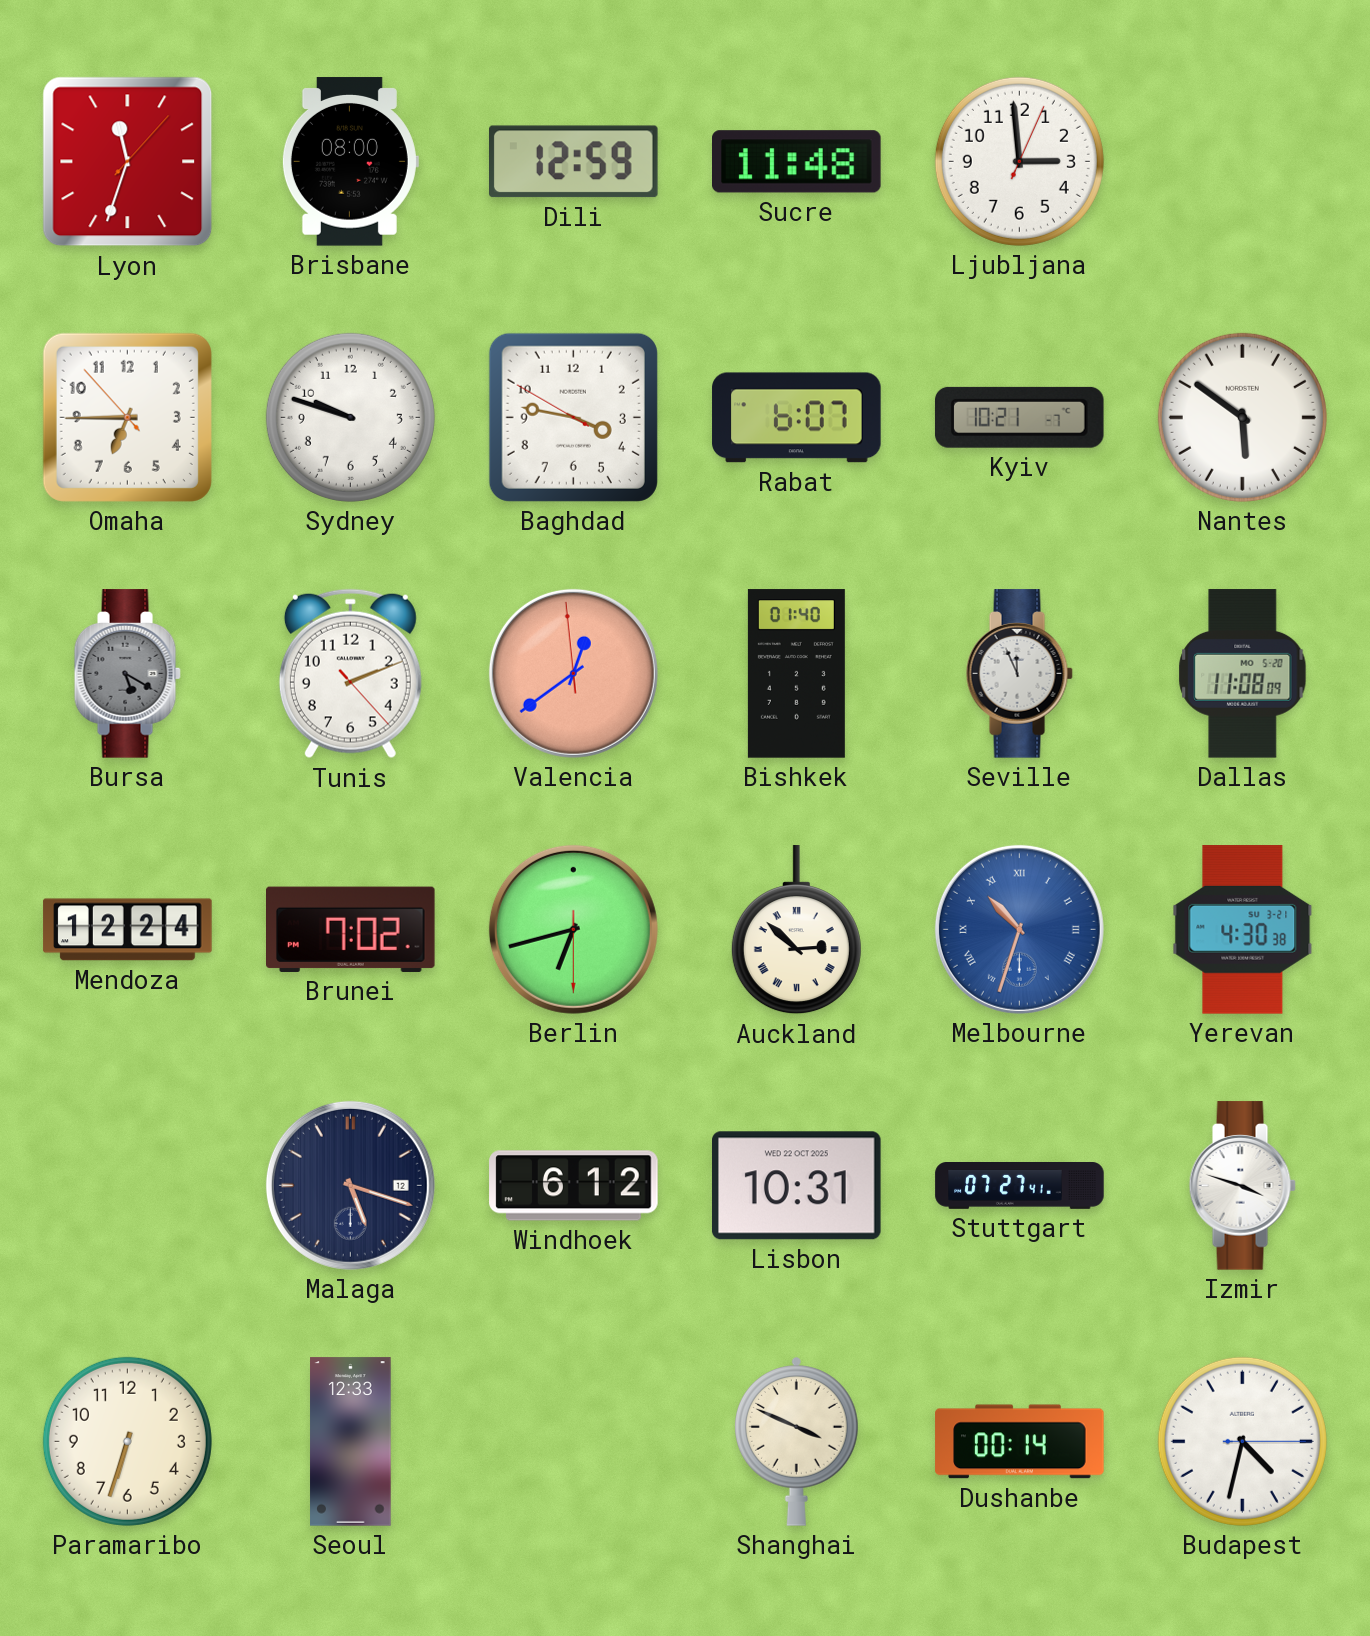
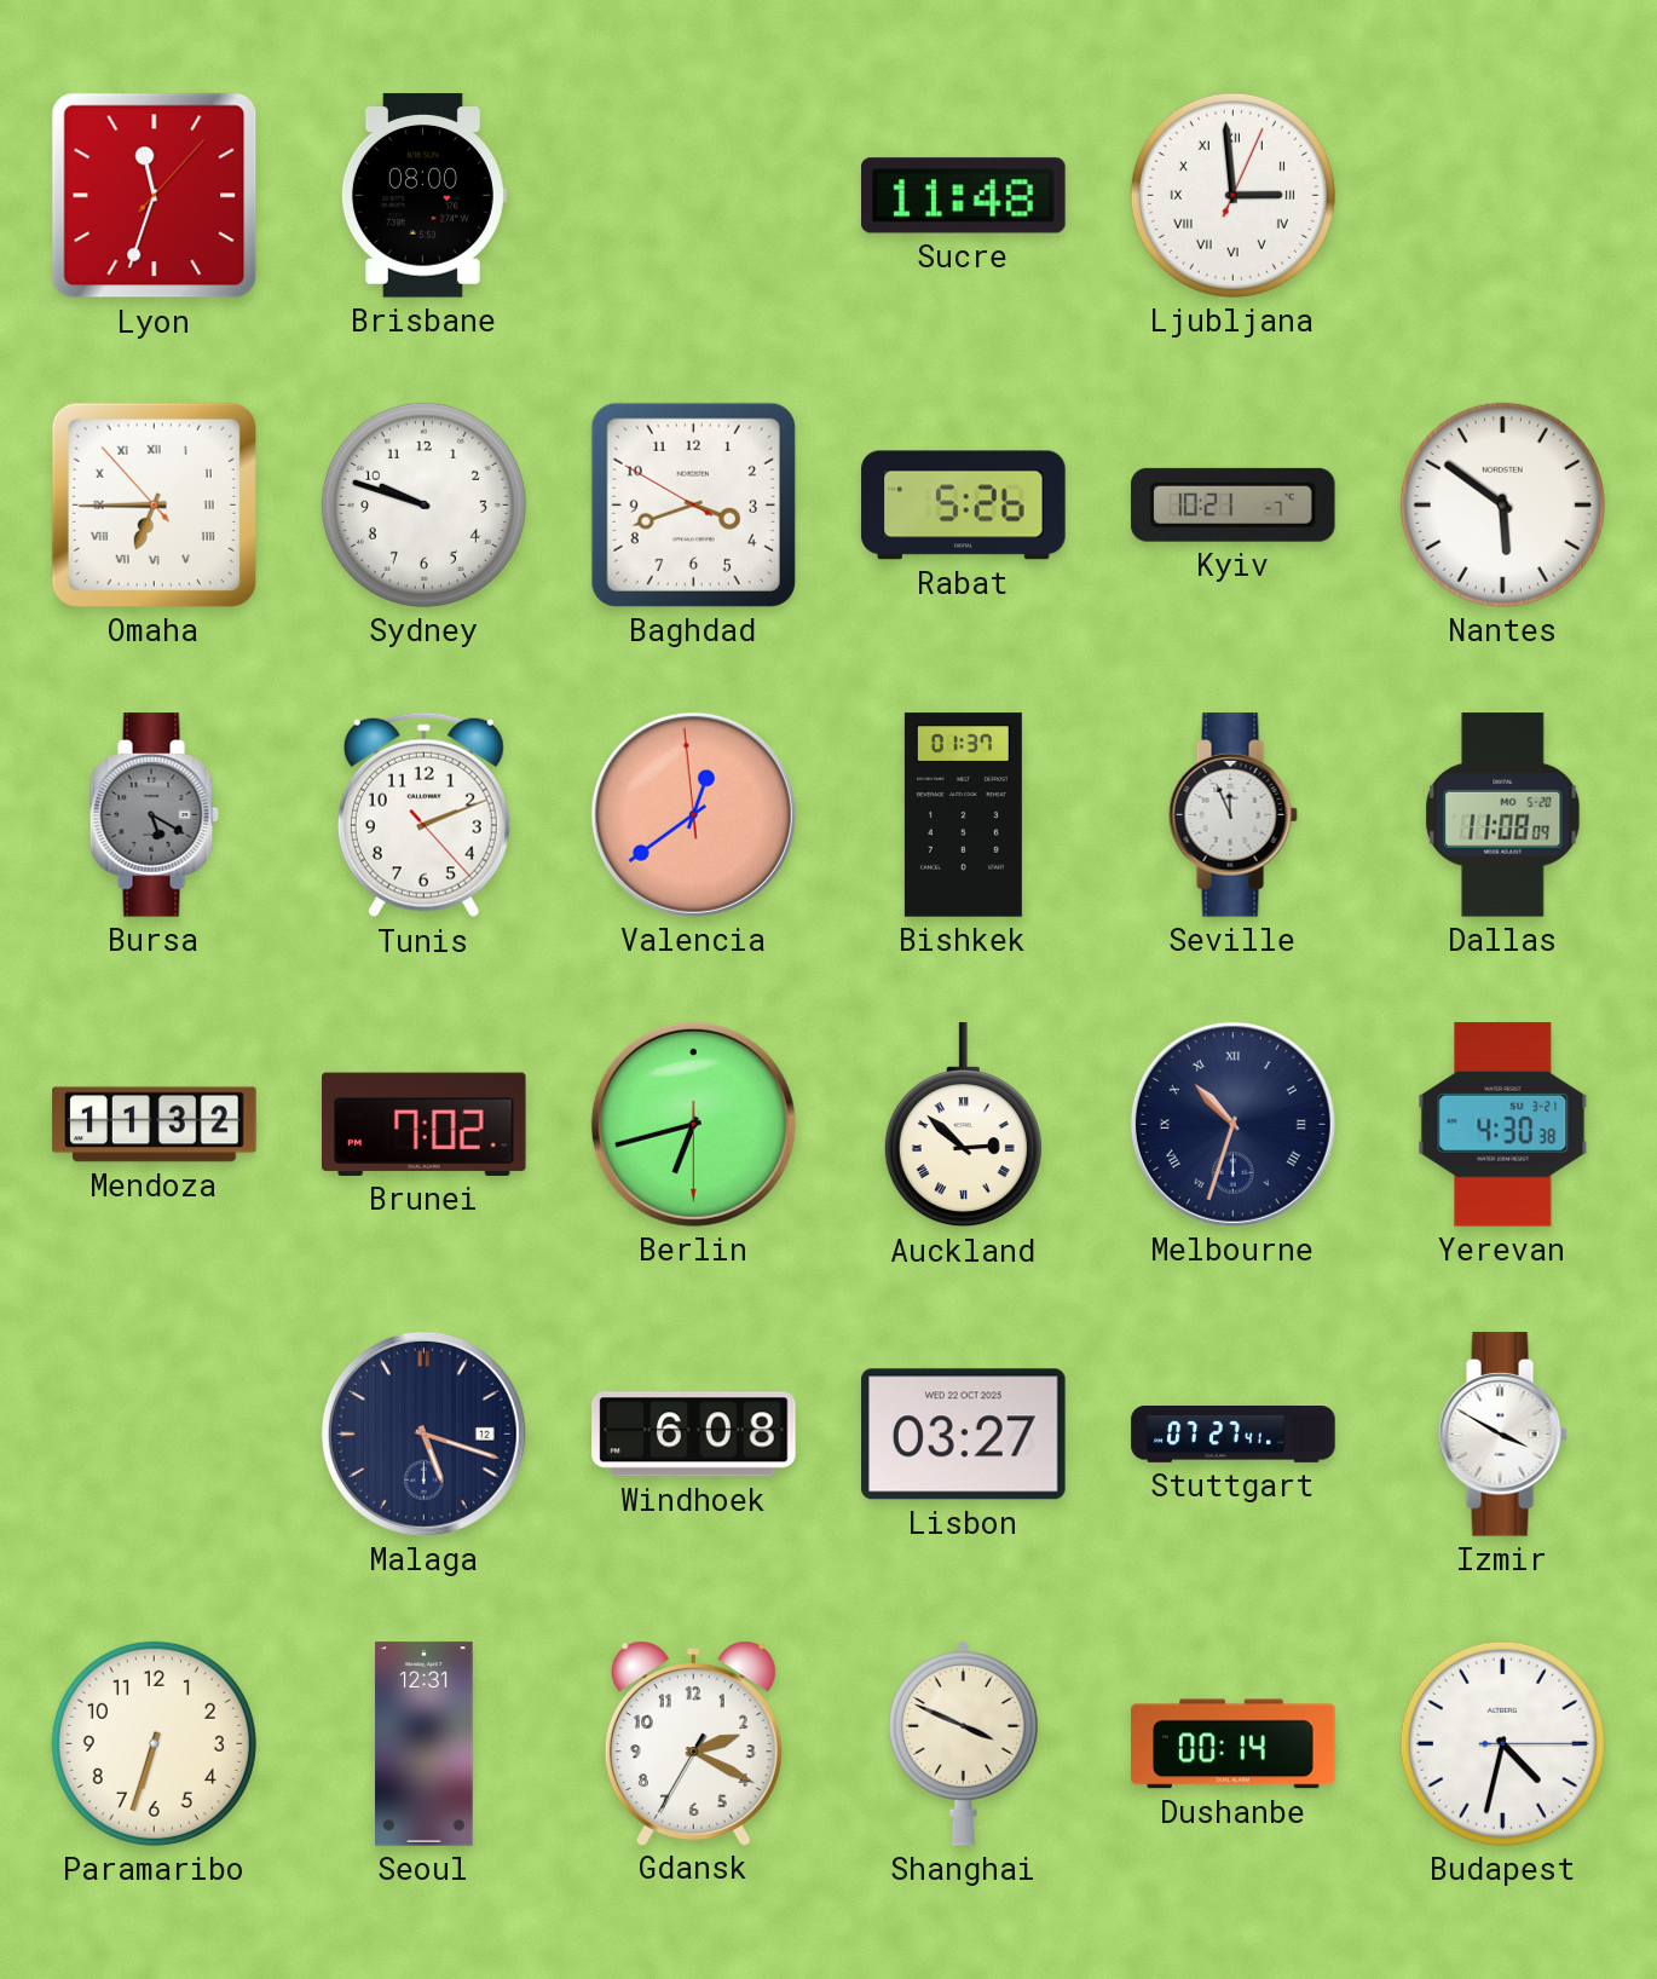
Dili: 12:59 -> none
Ljubljana numerals: Arabic -> Roman
Omaha numerals: Arabic -> Roman
Baghdad: 3:46 -> 3:41
Rabat: 6:07 -> 5:26
Bishkek: 01:40 -> 01:37
Mendoza: 12:24 -> 11:32
Melbourne dial: blue -> navy
Windhoek: 6:12 -> 6:08
Lisbon: 10:31 -> 03:27
Izmir: 3:48 -> 3:50
Seoul: 12:33 -> 12:31
Gdansk: none -> 2:19
